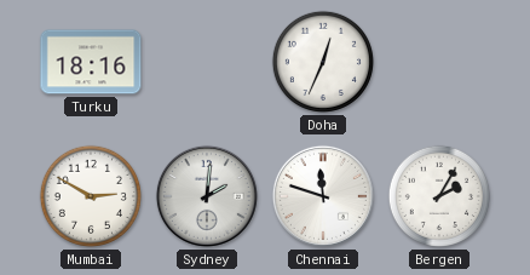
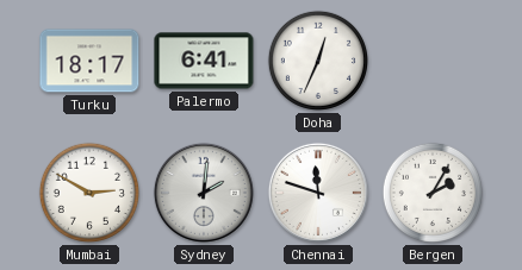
Turku: 18:16 -> 18:17
Palermo: none -> 6:41
